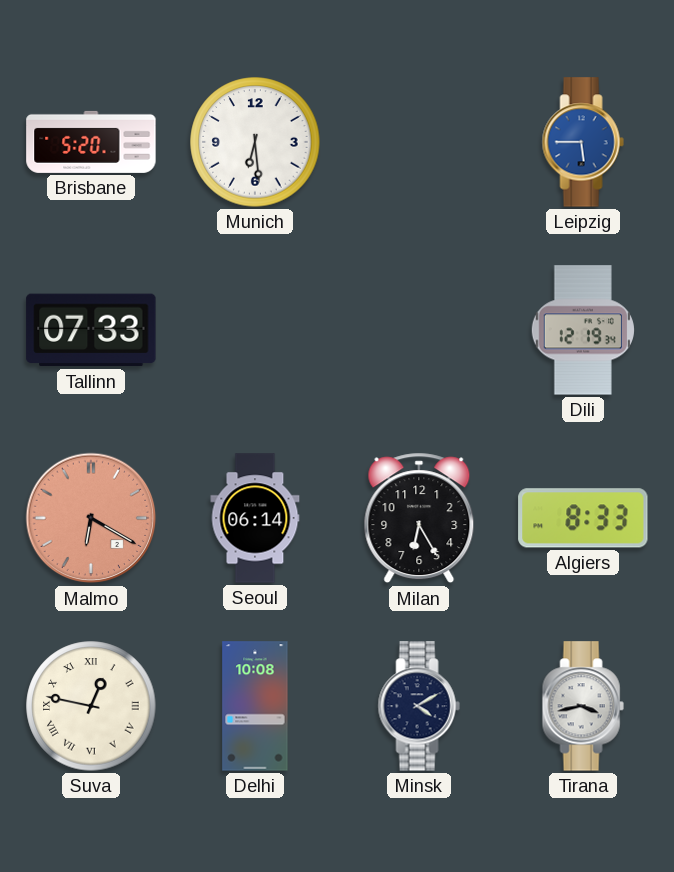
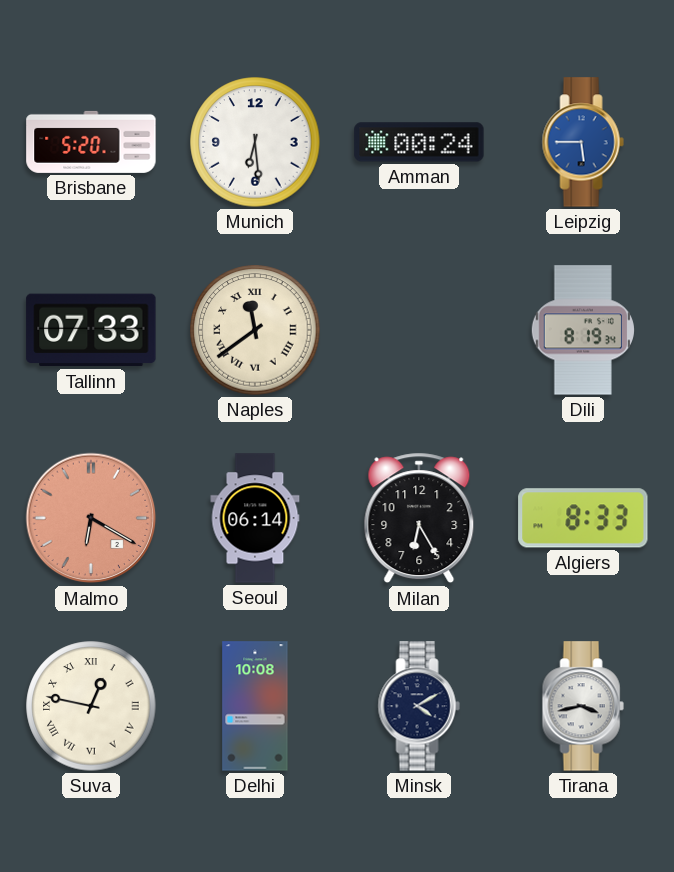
Amman: none -> 00:24
Naples: none -> 11:39
Dili: 12:19 -> 8:19
